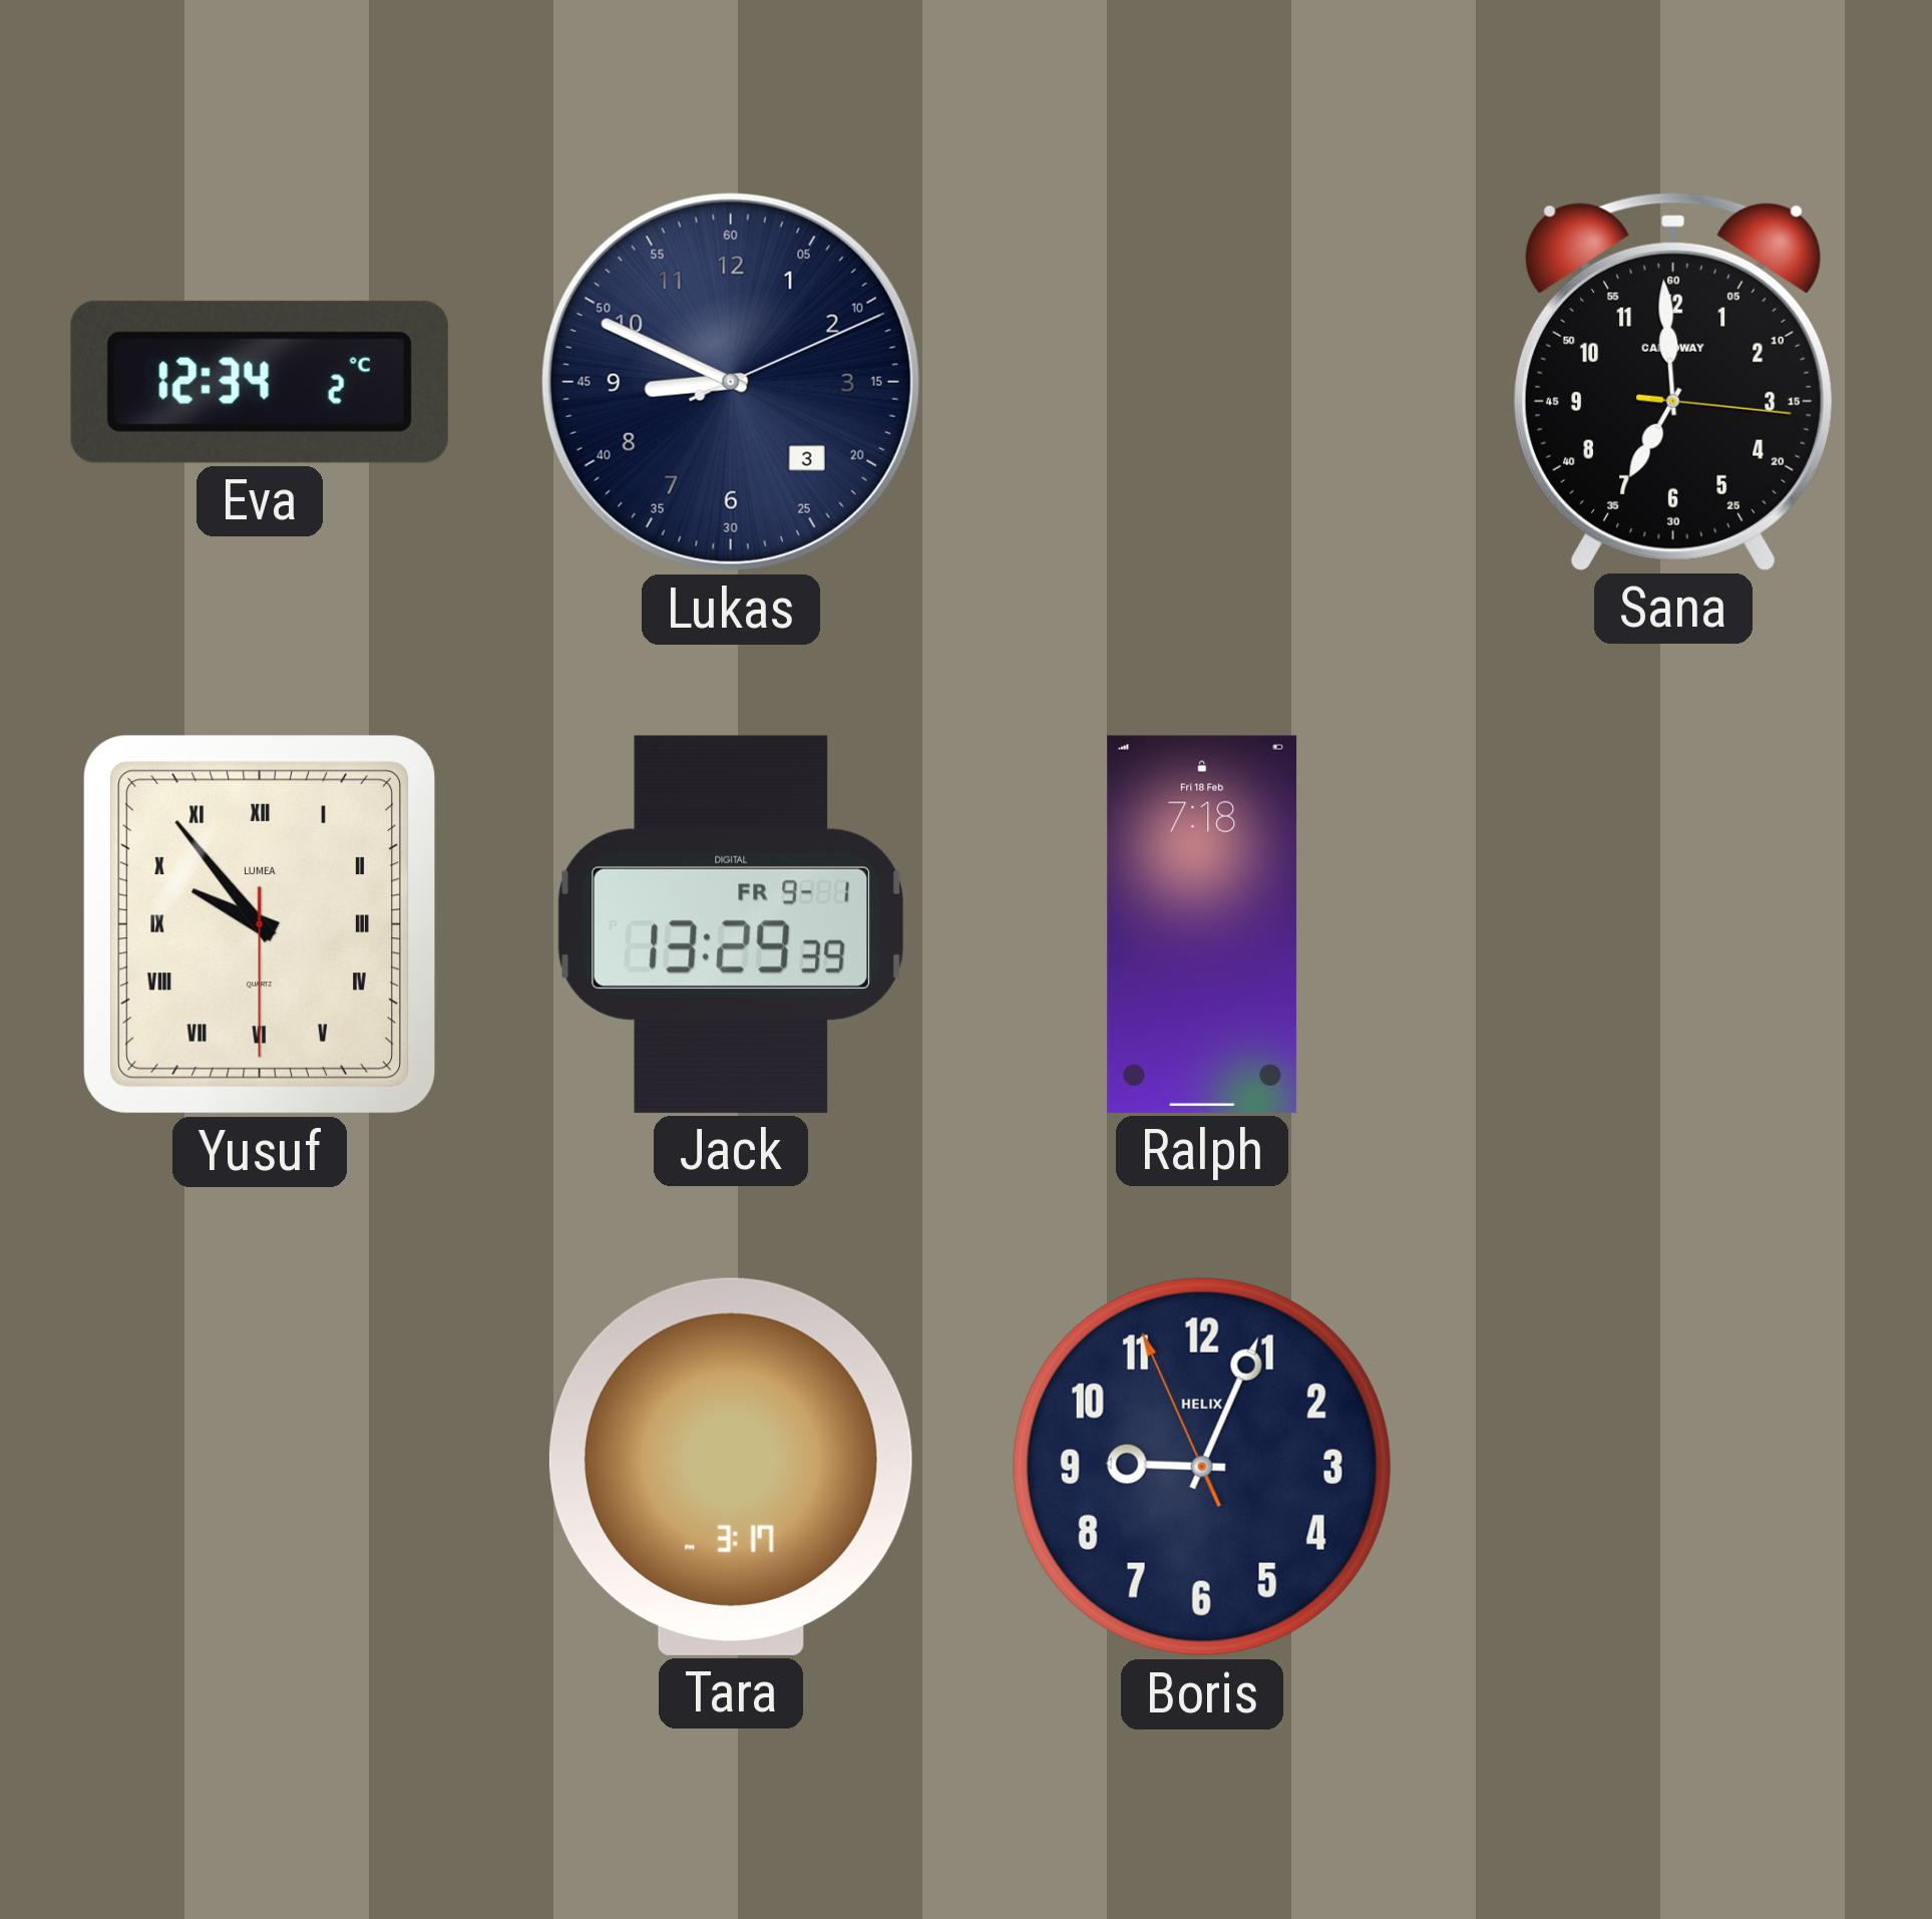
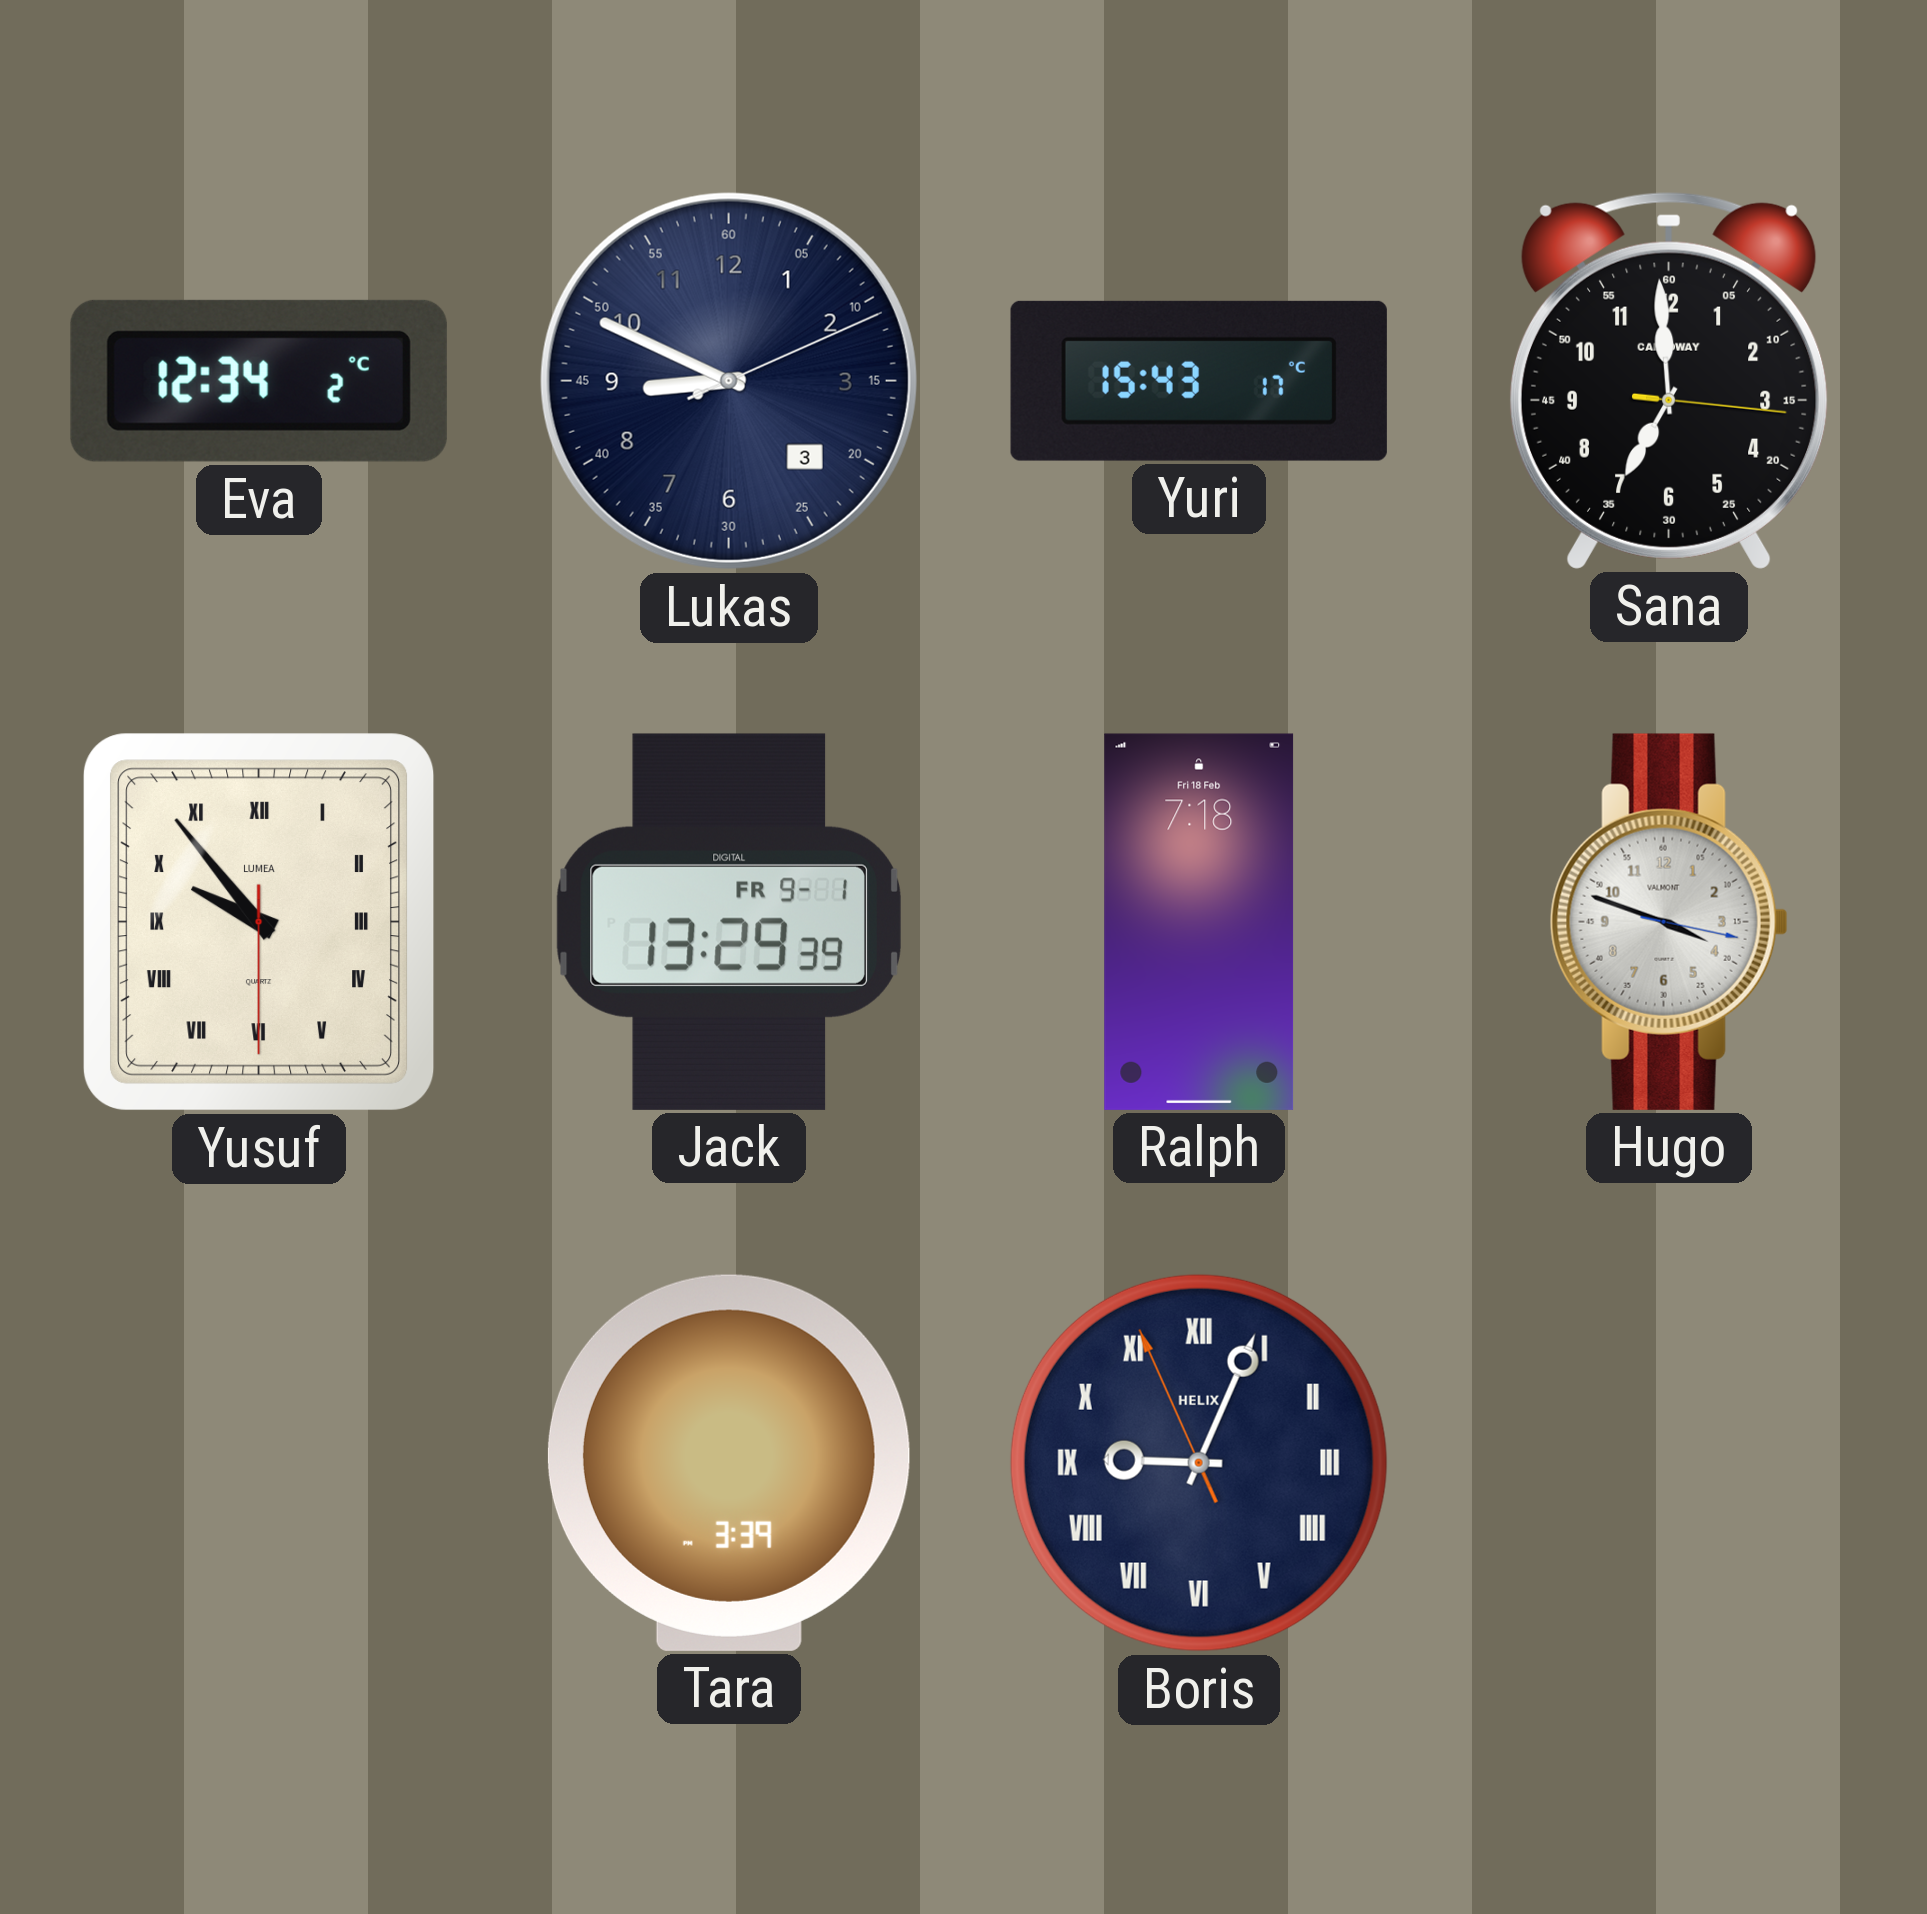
Yuri: none -> 15:43
Hugo: none -> 3:48
Tara: 3:17 -> 3:39
Boris numerals: Arabic -> Roman
